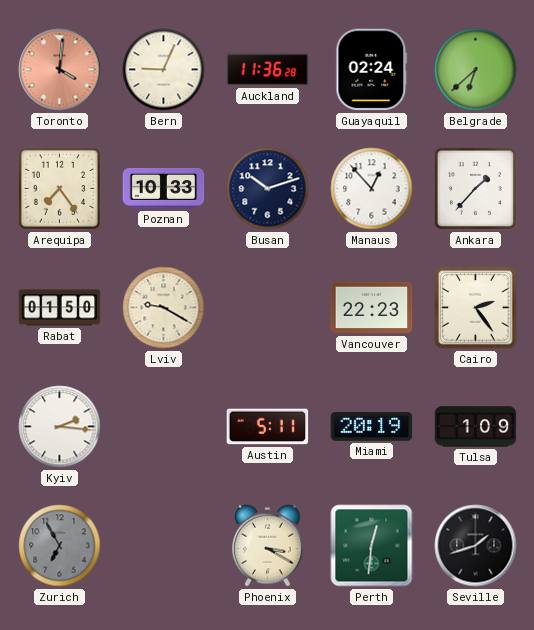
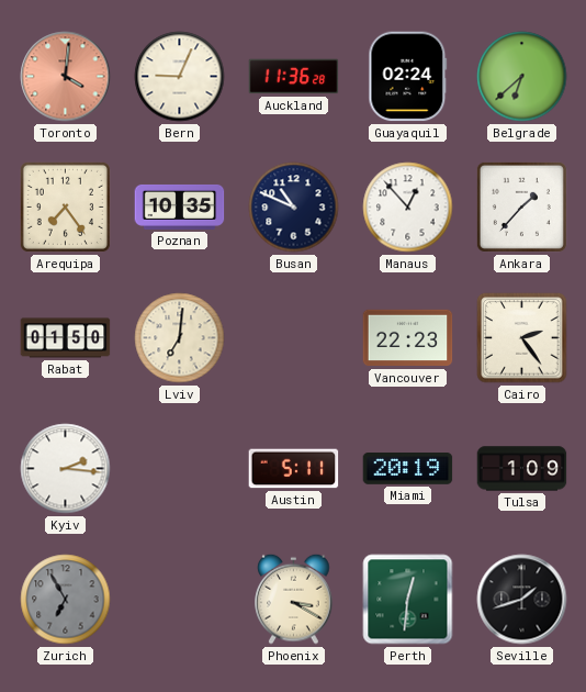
Poznan: 10:33 -> 10:35
Busan: 10:12 -> 10:49
Lviv: 9:20 -> 7:01
